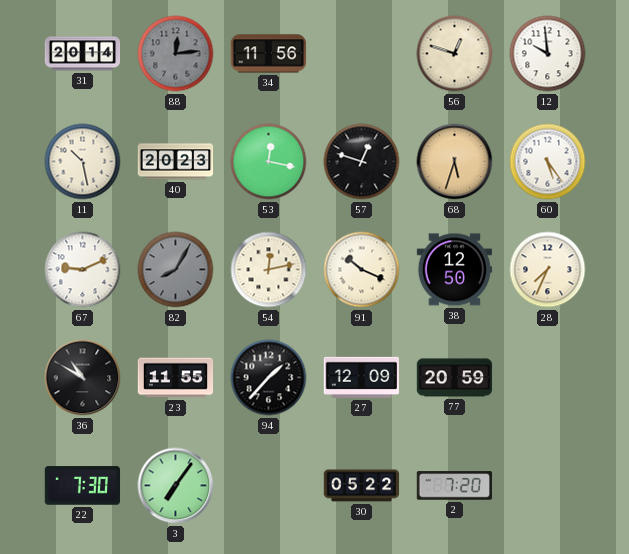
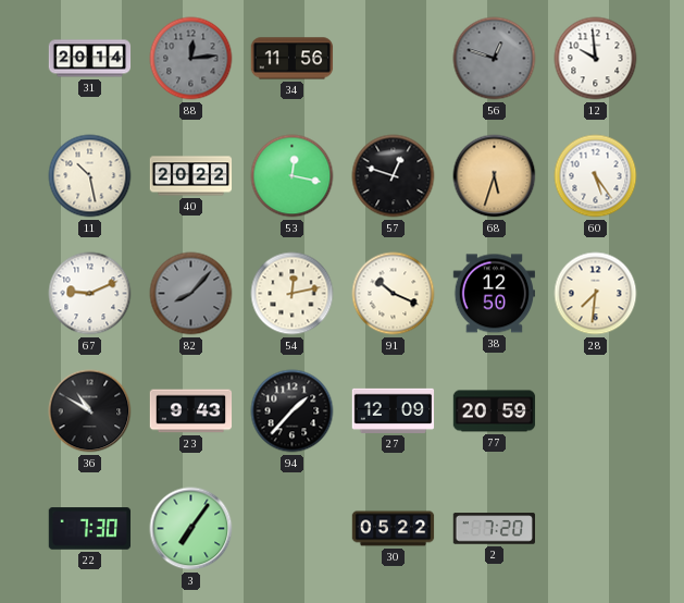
56 dial: cream -> grey
40: 20:23 -> 20:22
82: 8:05 -> 8:07
28: 7:34 -> 7:31
23: 11:55 -> 9:43
